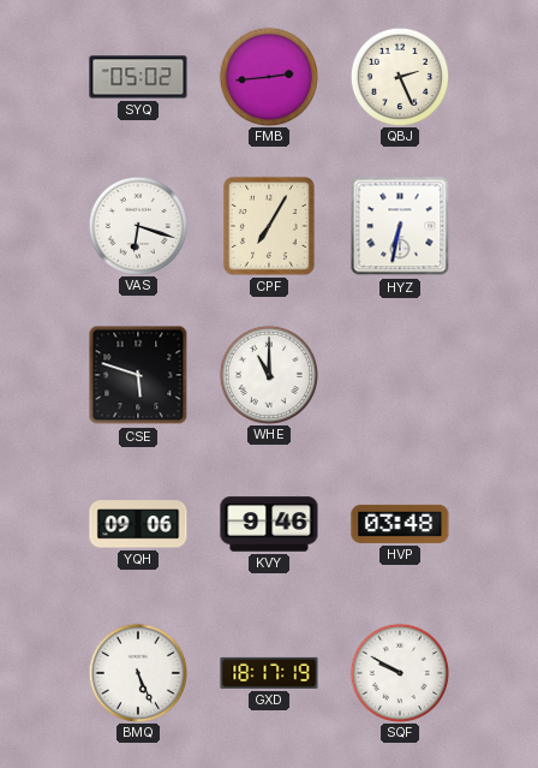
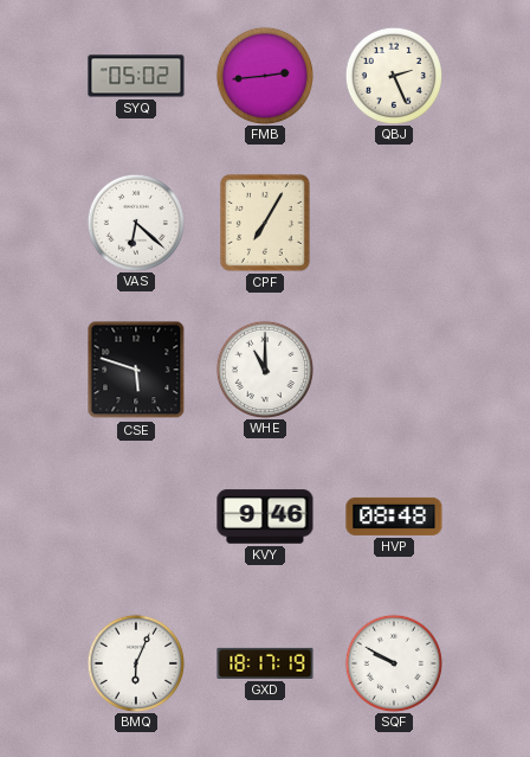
VAS: 6:18 -> 6:22
HYZ: 6:32 -> none
YQH: 09:06 -> none
HVP: 03:48 -> 08:48
BMQ: 5:26 -> 6:04
